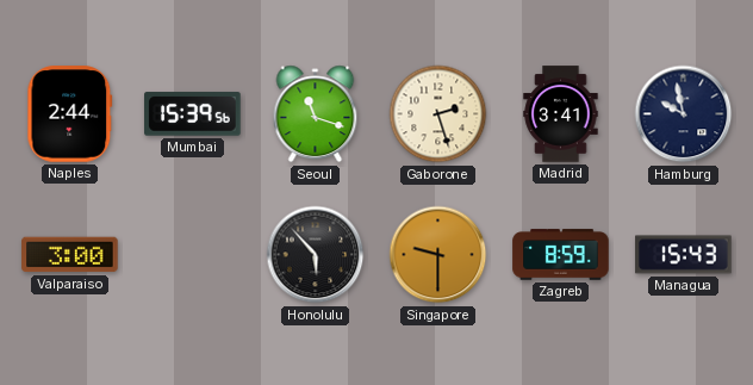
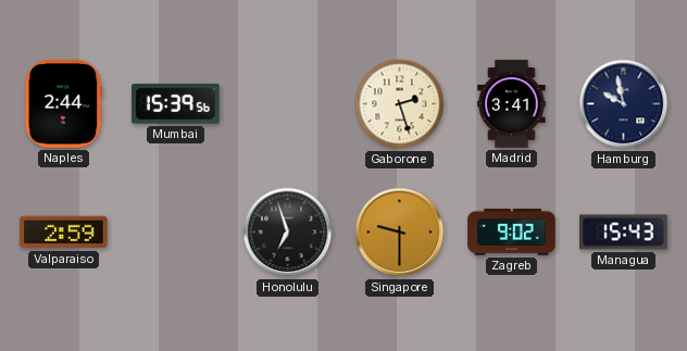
Seoul: 11:18 -> none
Valparaiso: 3:00 -> 2:59
Honolulu: 5:53 -> 6:57
Zagreb: 8:59 -> 9:02
